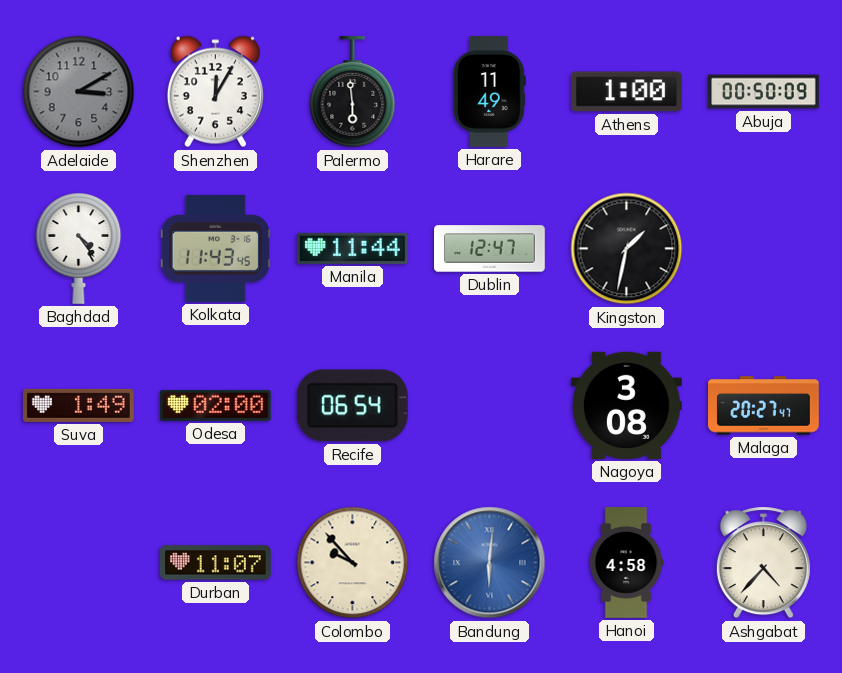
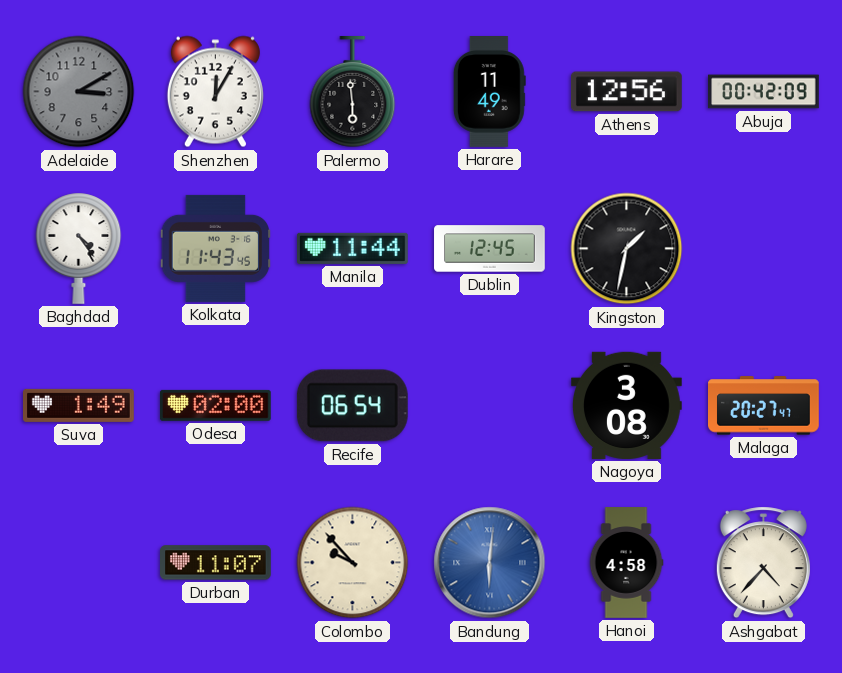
Athens: 1:00 -> 12:56
Abuja: 00:50 -> 00:42
Dublin: 12:47 -> 12:45
